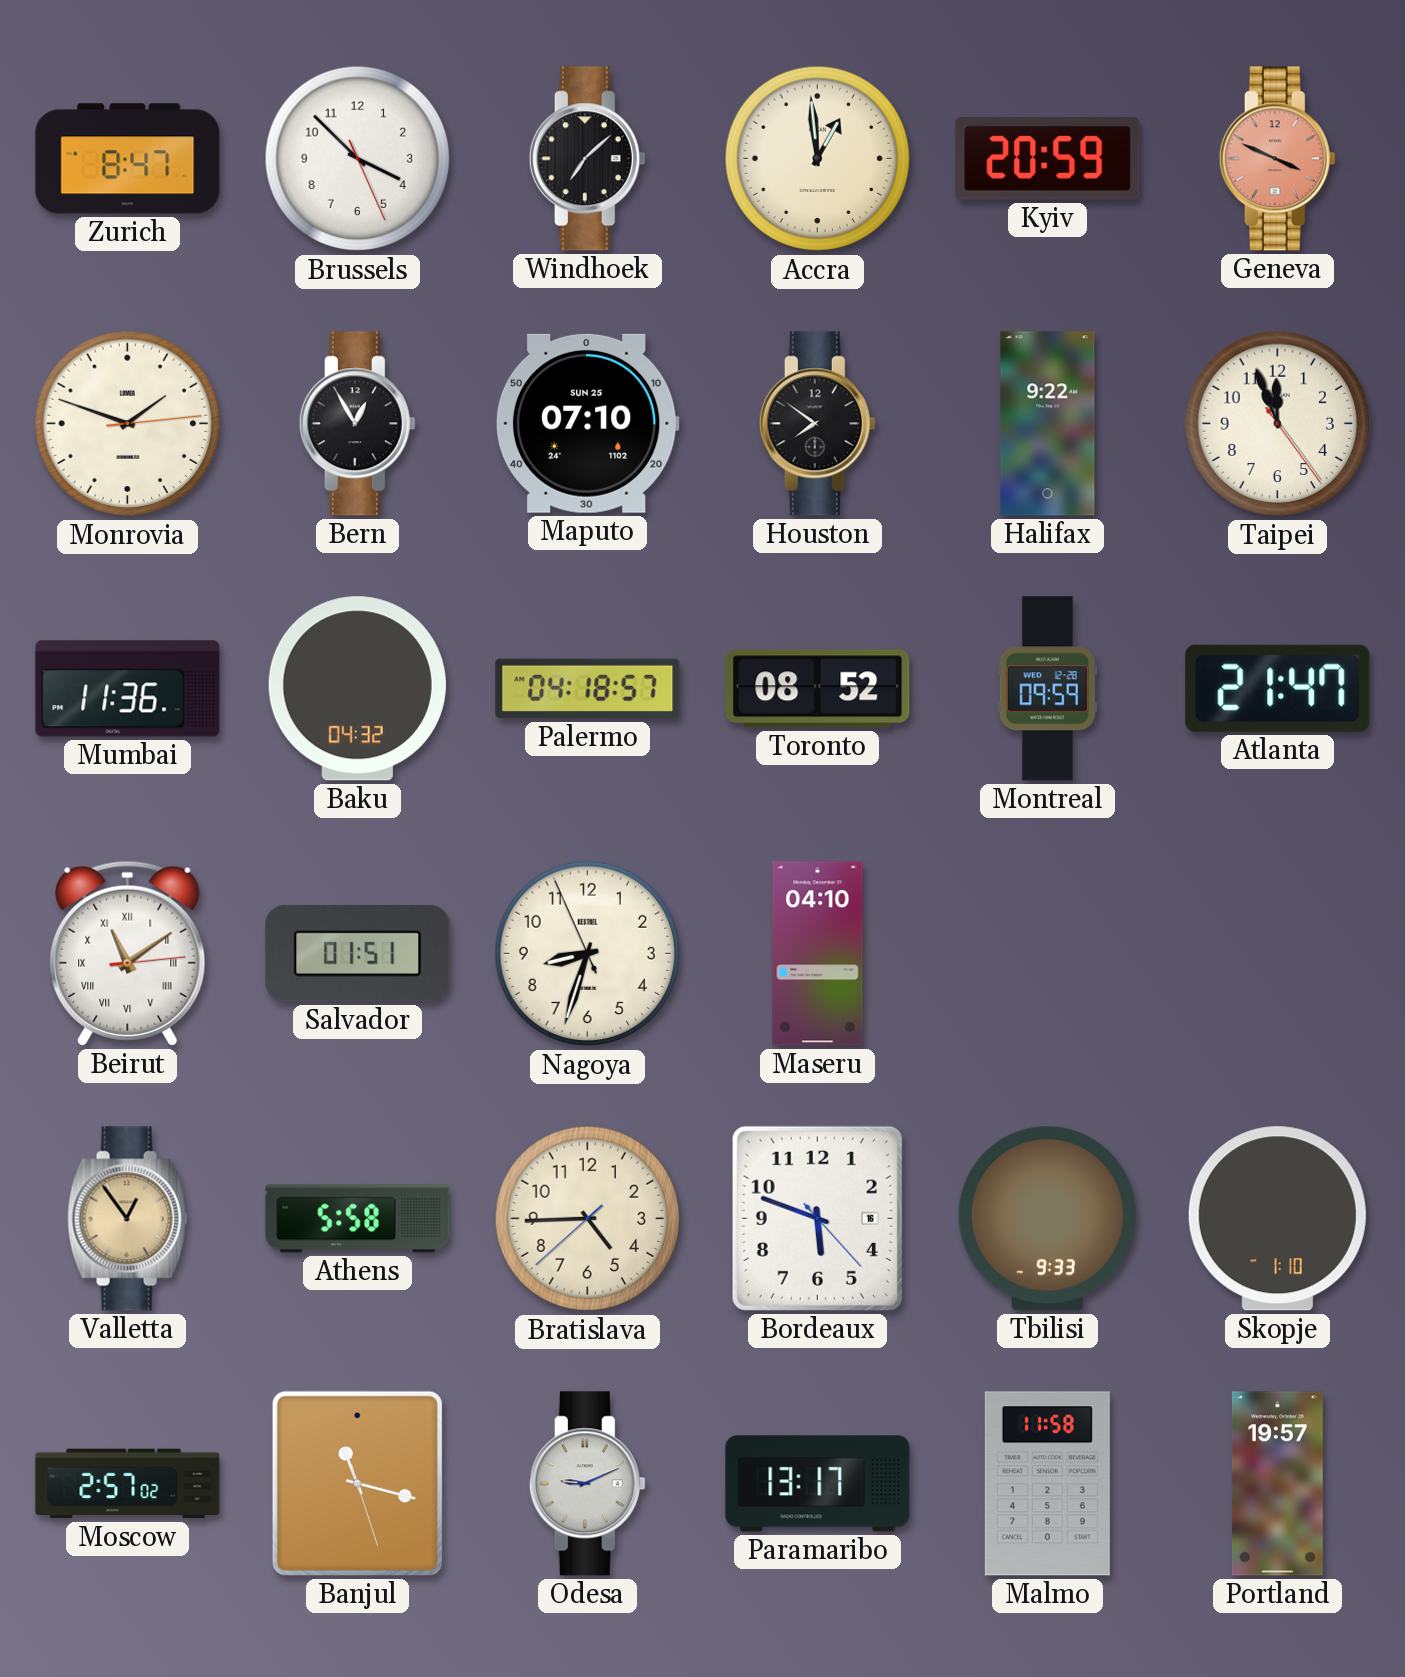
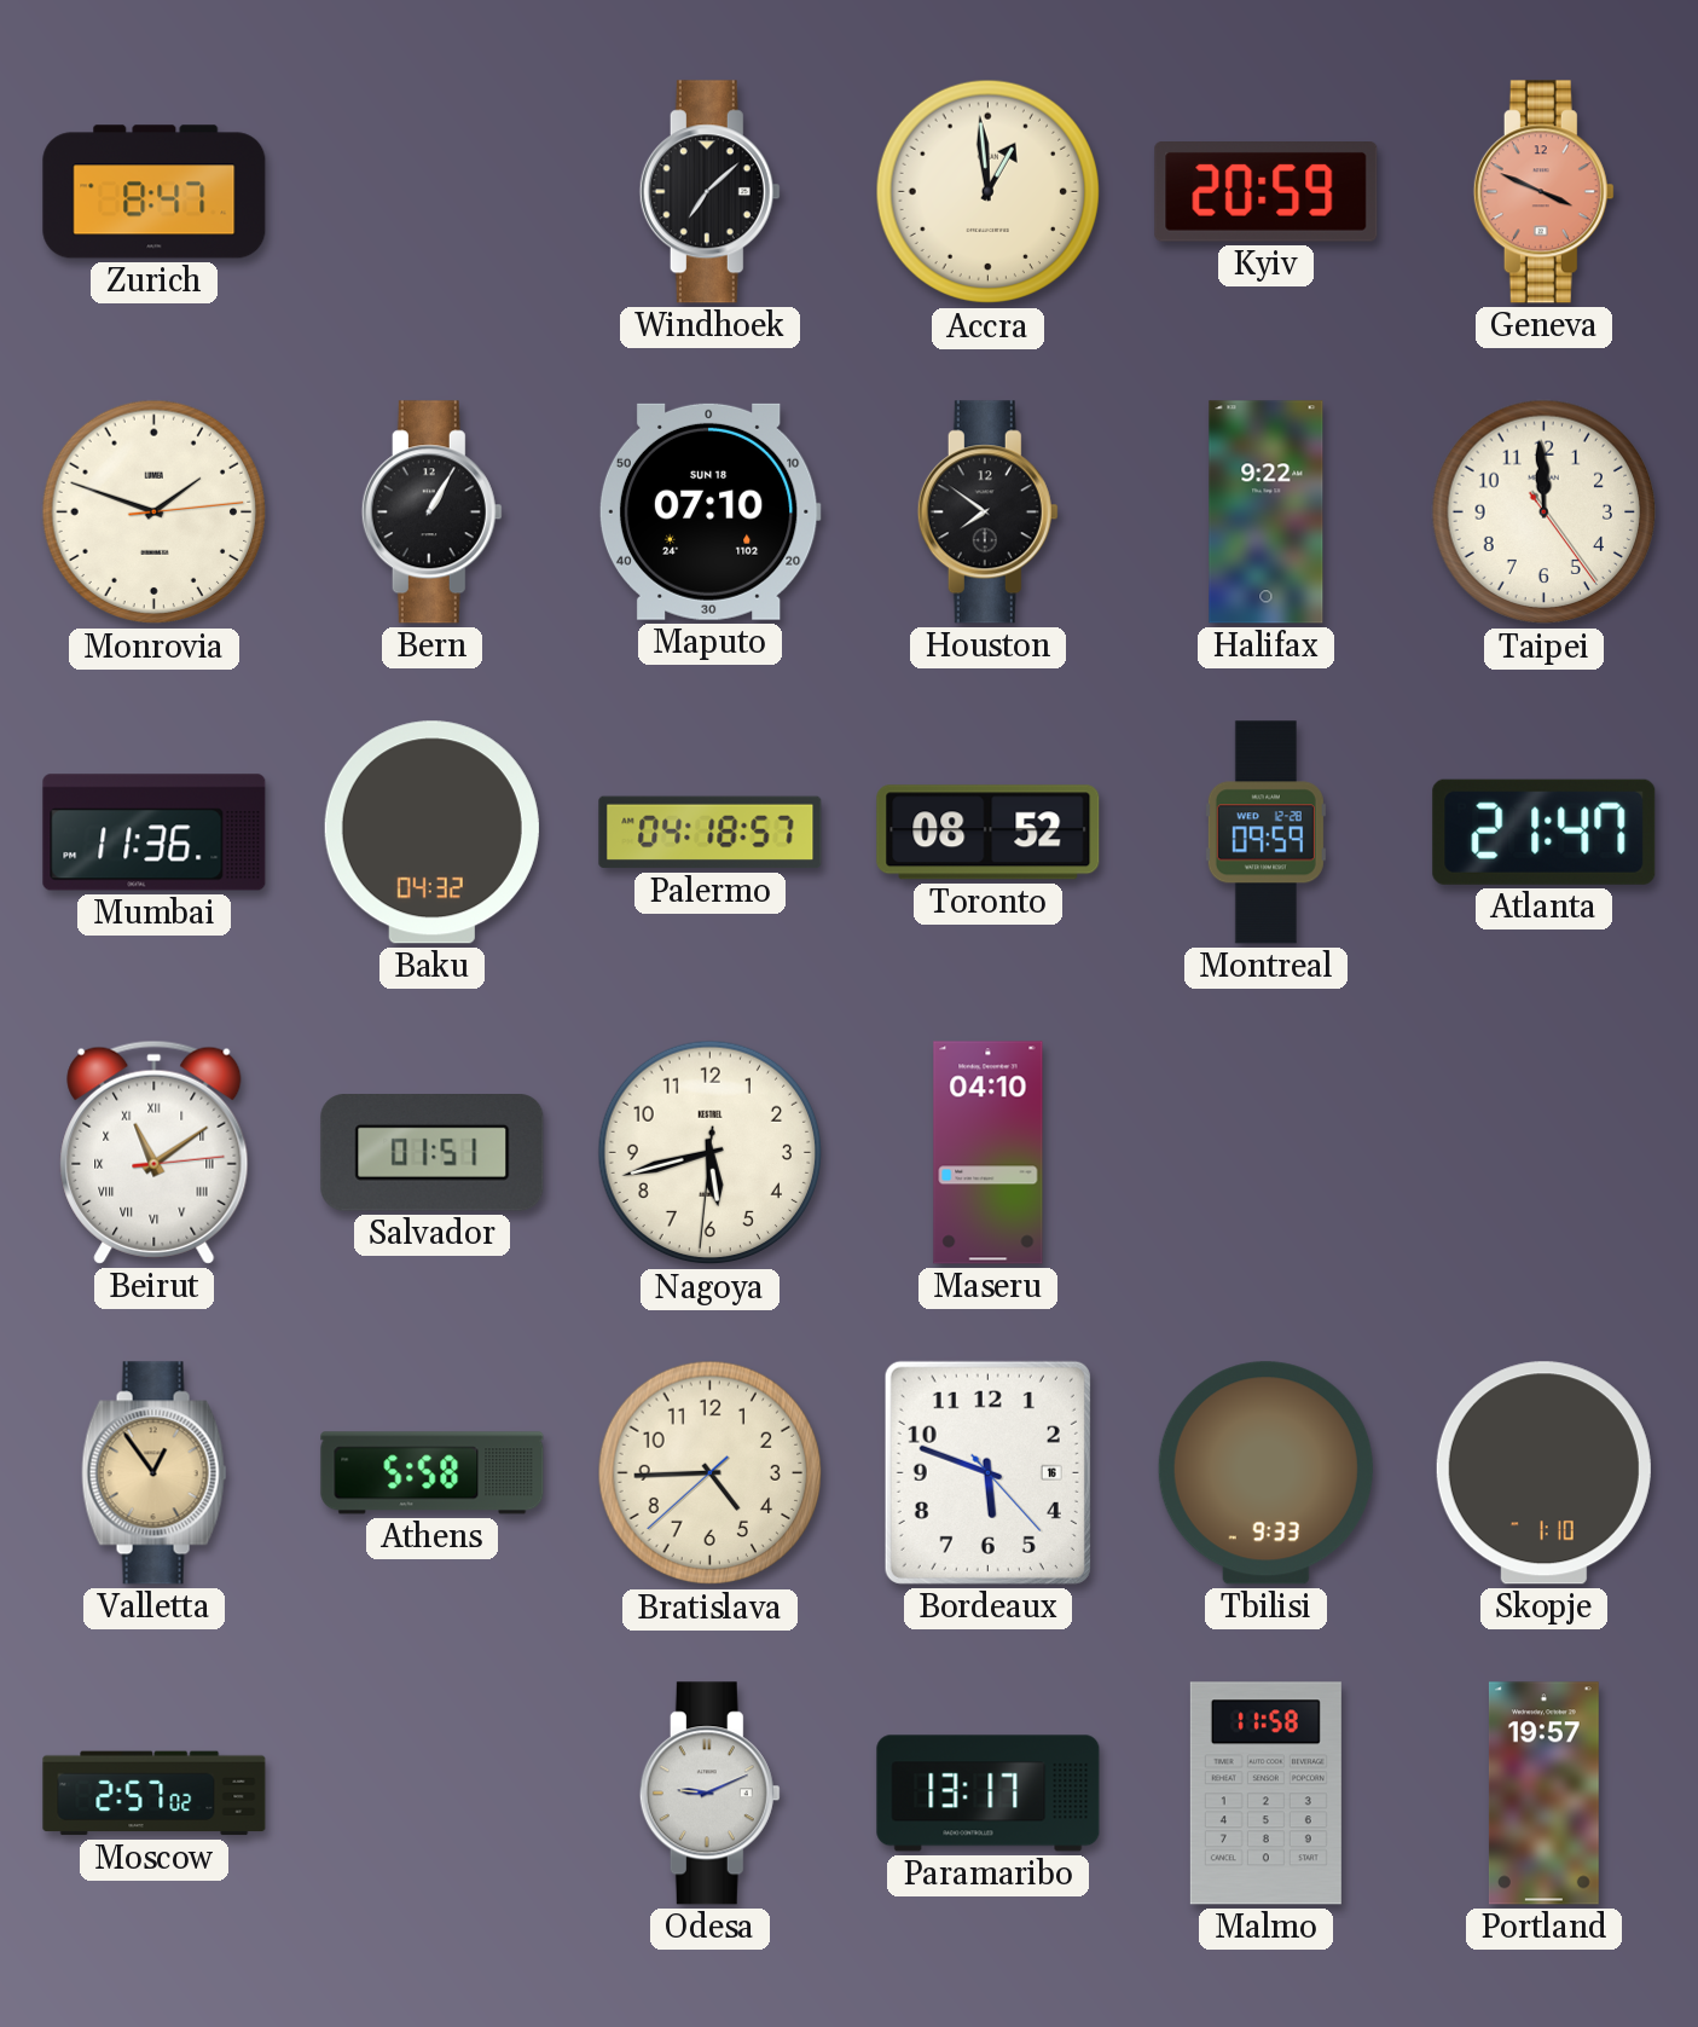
Brussels: 3:52 -> none
Bern: 12:55 -> 1:05
Maputo date: SUN 25 -> SUN 18
Taipei: 11:56 -> 11:59
Nagoya: 8:32 -> 5:42
Banjul: 11:17 -> none
